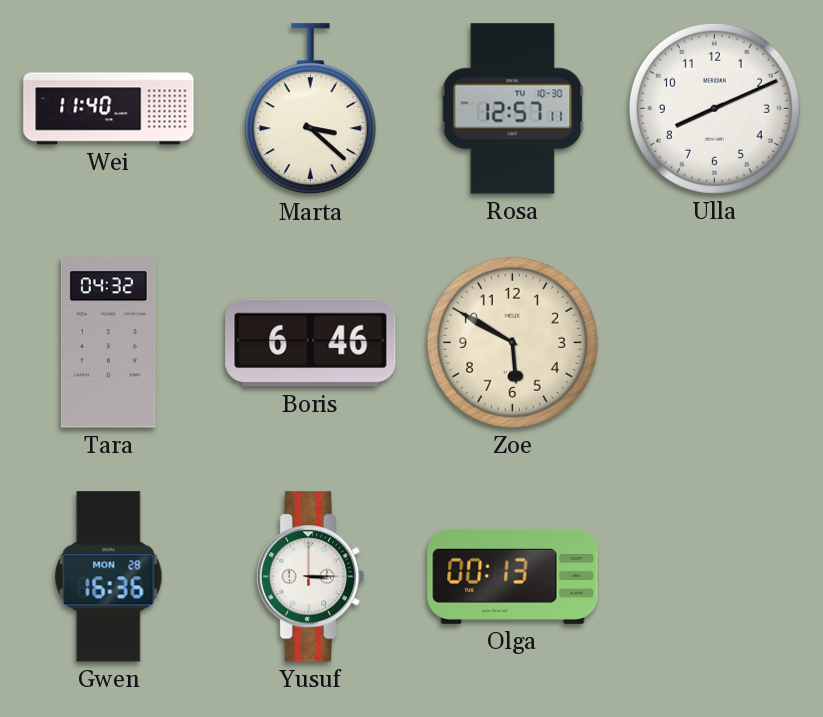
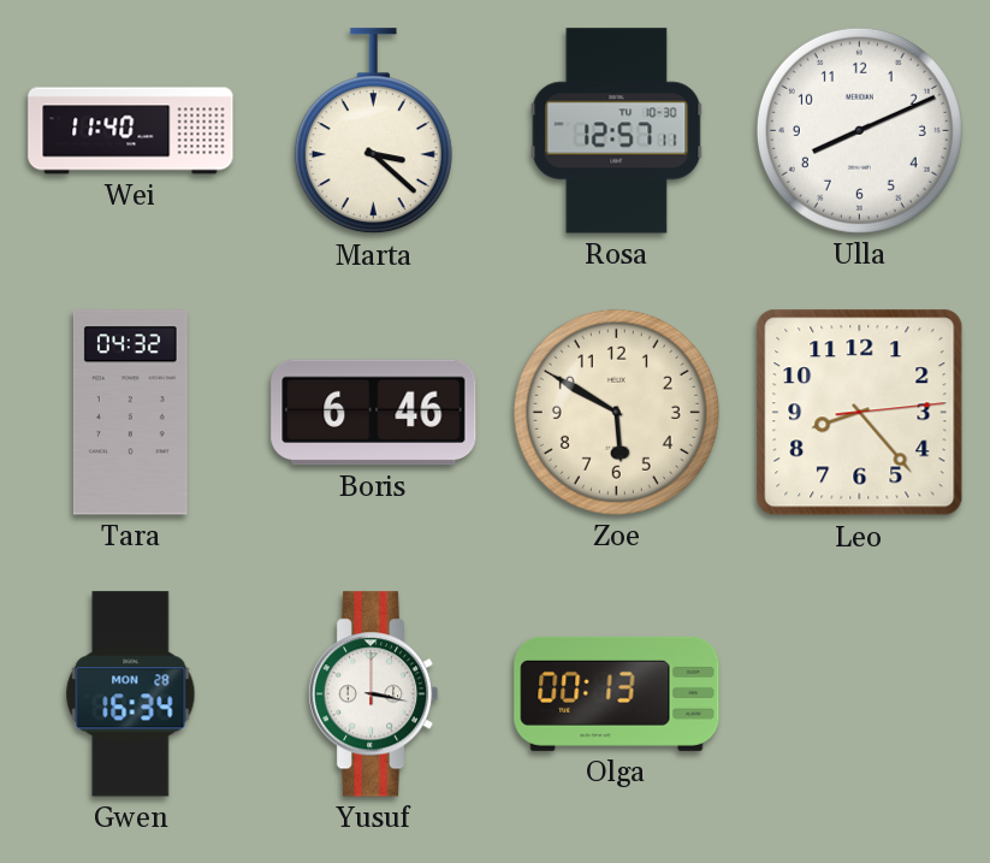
Leo: none -> 8:23
Gwen: 16:36 -> 16:34
Yusuf: 3:15 -> 3:17
